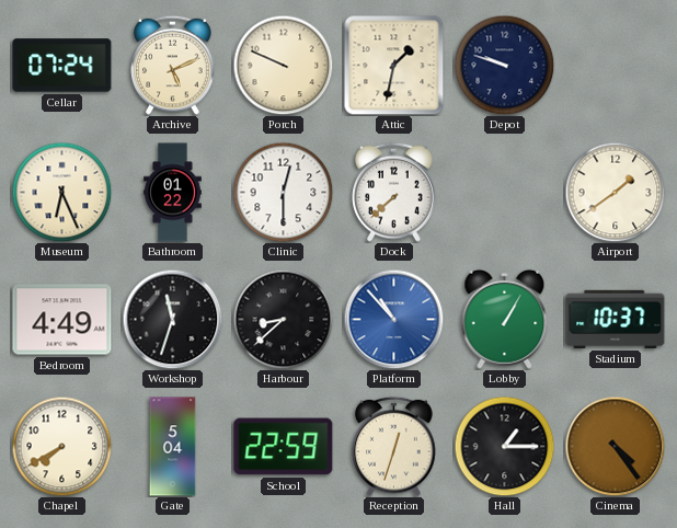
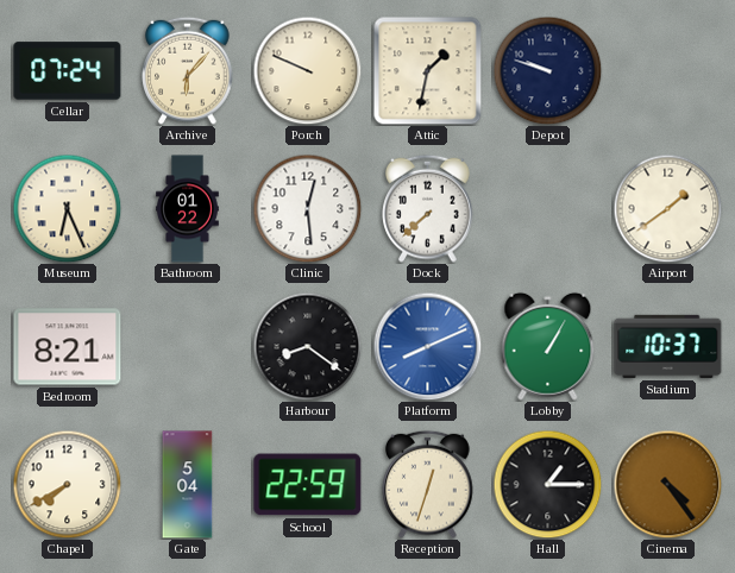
Archive: 5:11 -> 6:07
Clinic: 12:30 -> 12:29
Bedroom: 4:49 -> 8:21
Workshop: 11:33 -> none
Harbour: 8:38 -> 8:21
Platform: 10:53 -> 8:11
